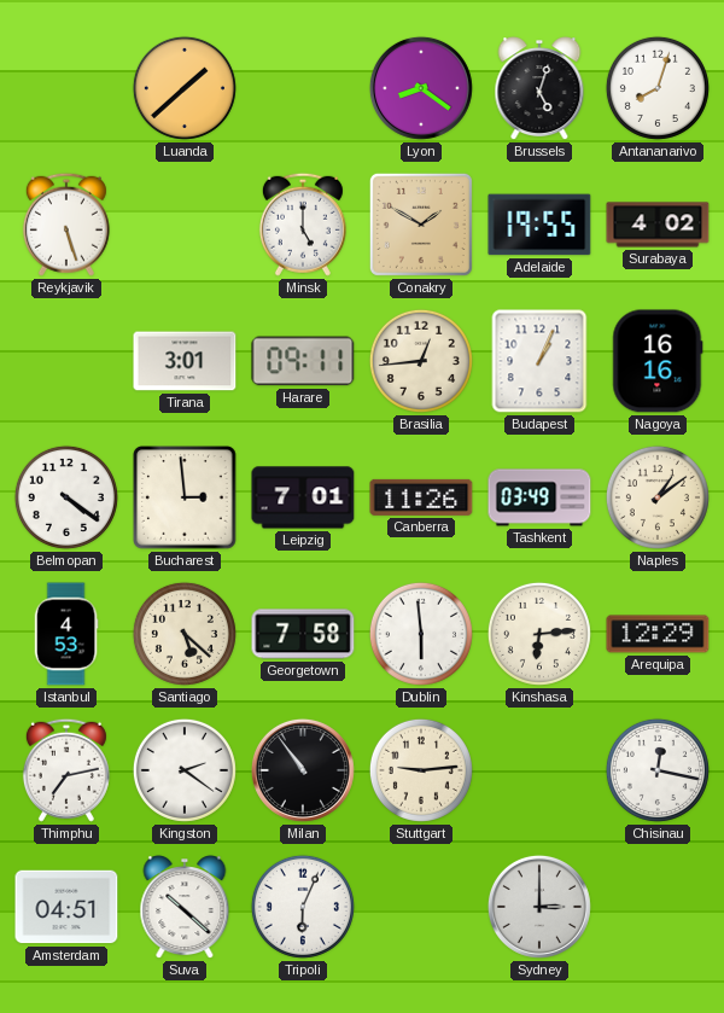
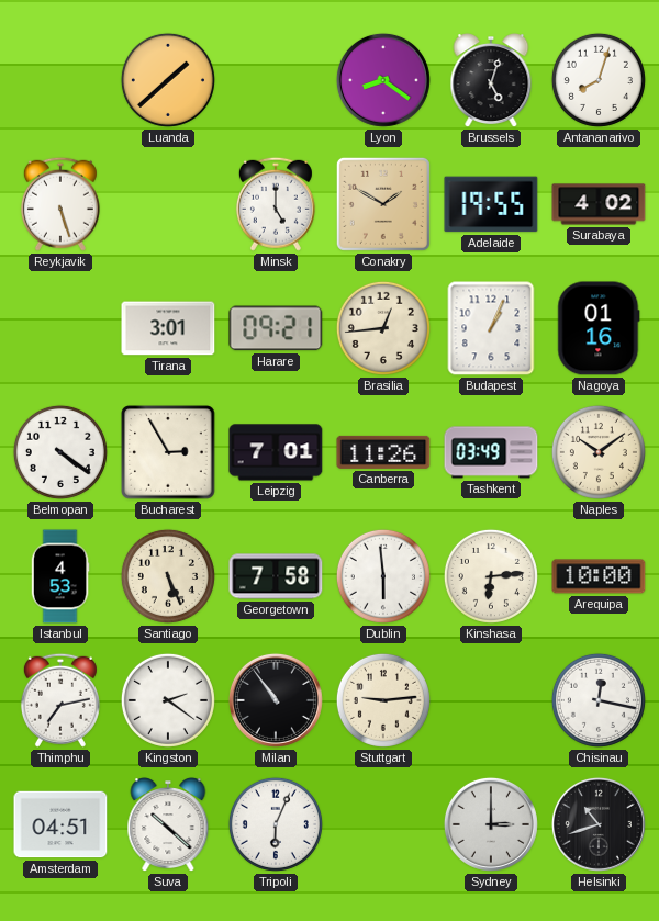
Harare: 09:11 -> 09:21
Nagoya: 16:16 -> 01:16
Bucharest: 2:59 -> 2:55
Naples: 1:09 -> 10:09
Santiago: 5:22 -> 5:26
Arequipa: 12:29 -> 10:00
Helsinki: none -> 10:42
